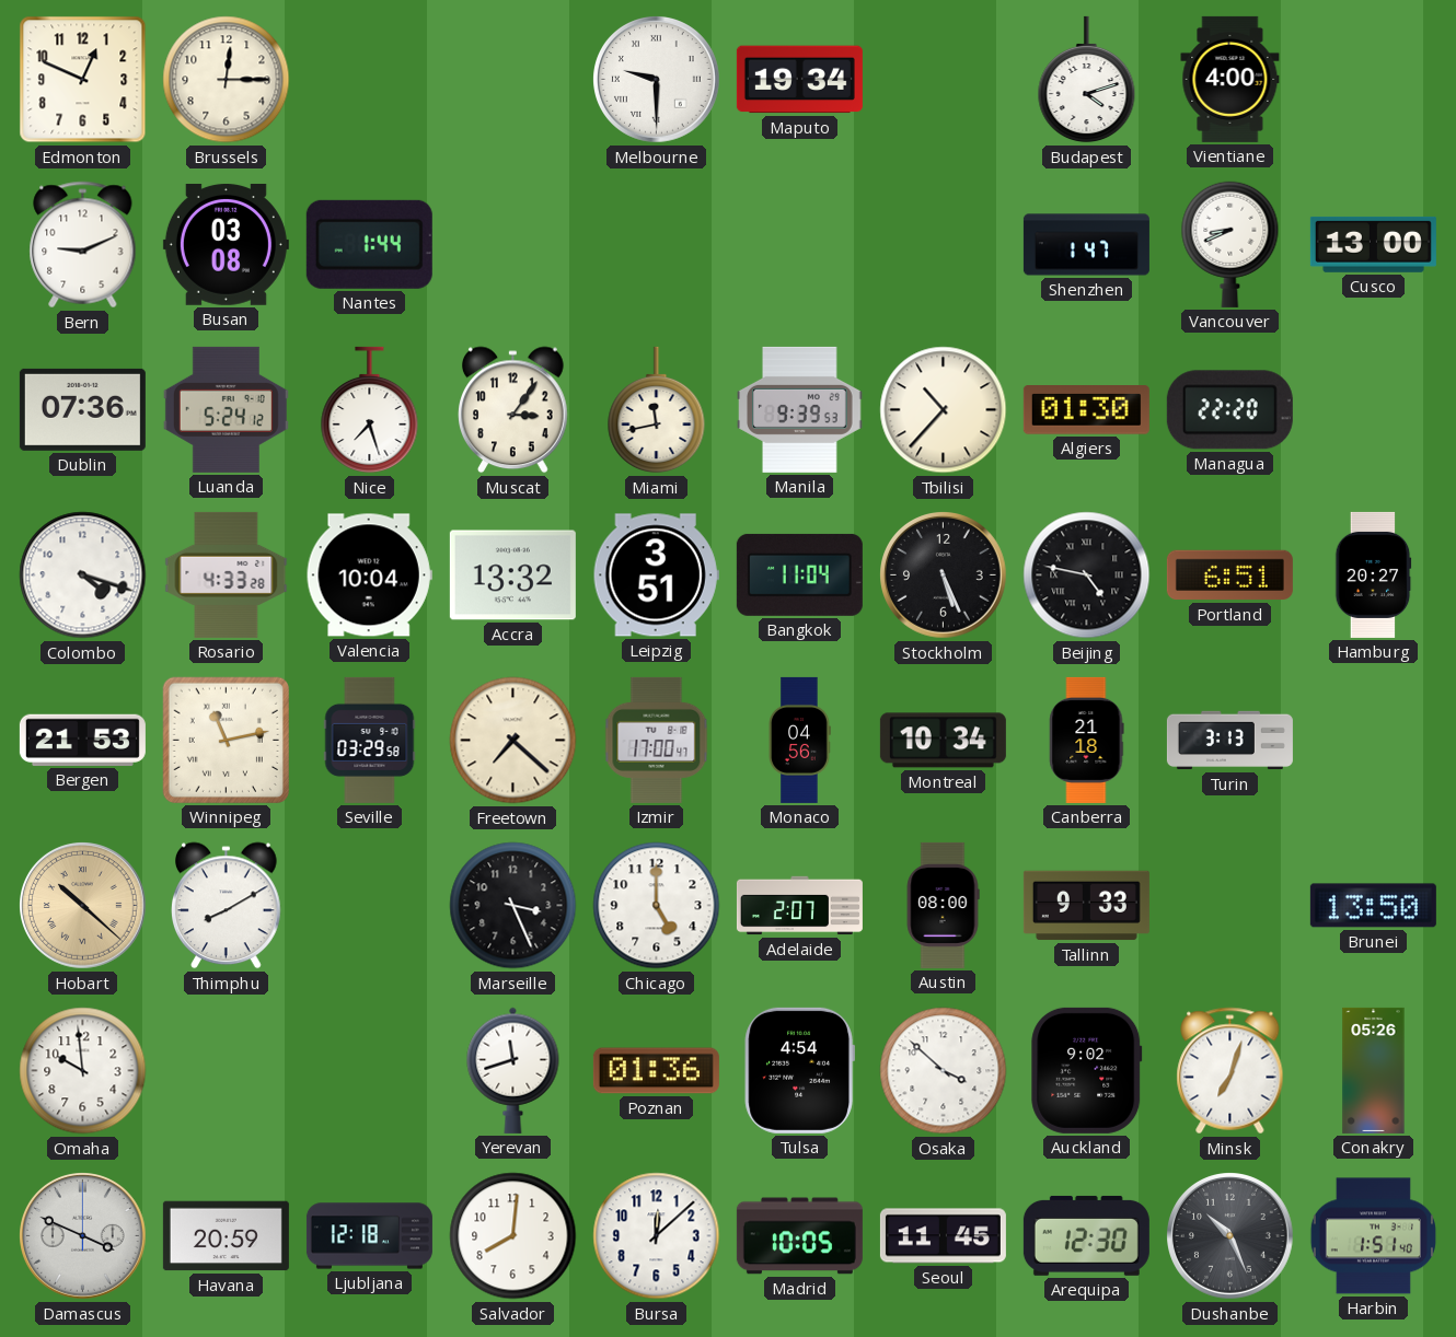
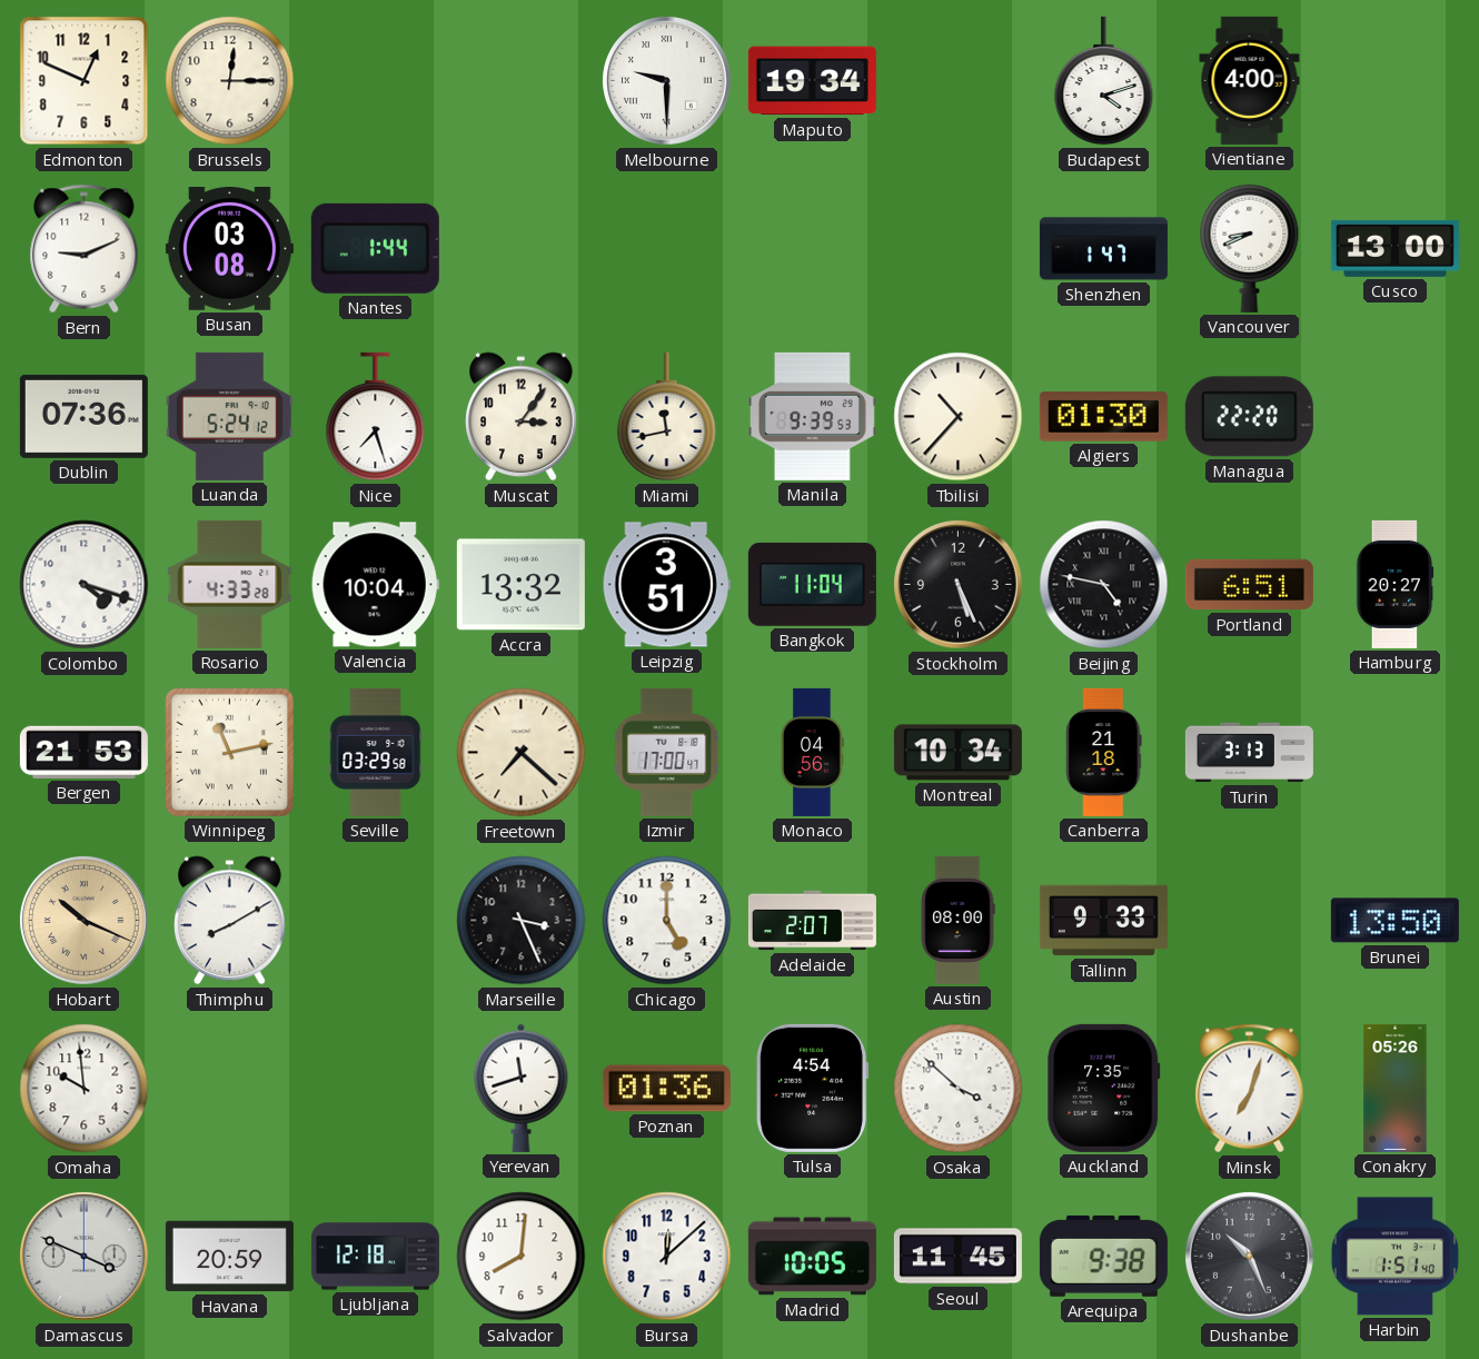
Hobart: 10:22 -> 10:19
Auckland: 9:02 -> 7:35
Arequipa: 12:30 -> 9:38
